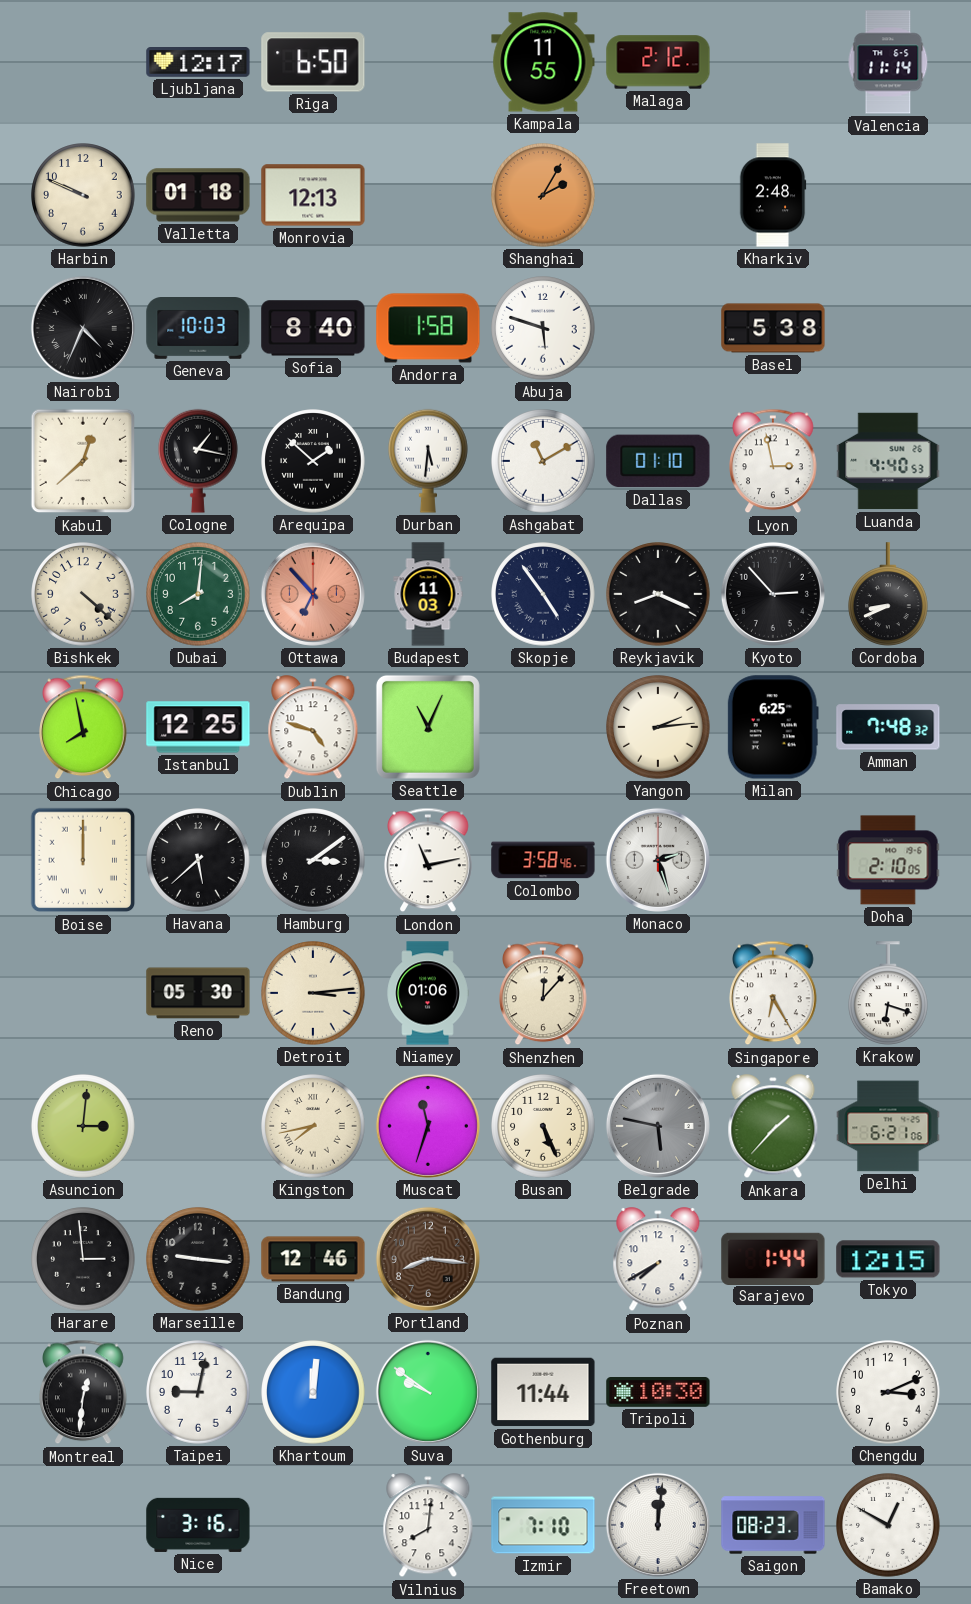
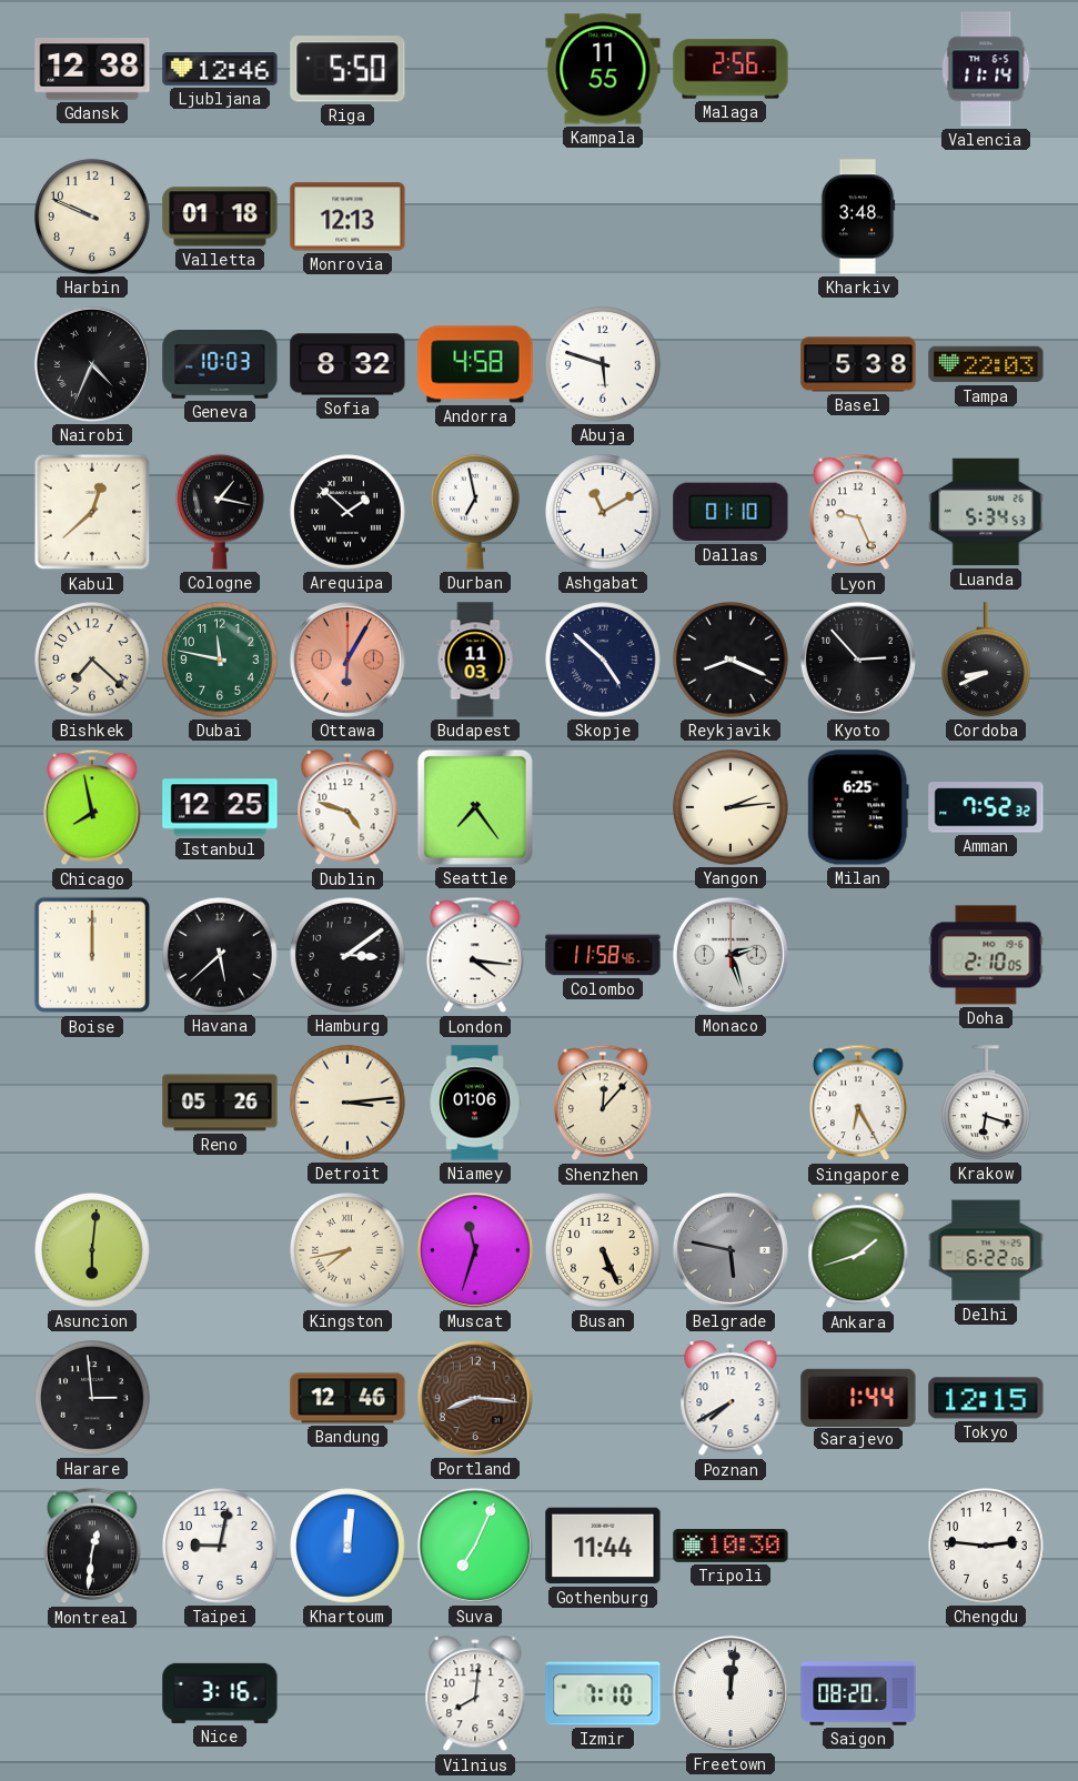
Gdansk: none -> 12:38
Ljubljana: 12:17 -> 12:46
Riga: 6:50 -> 5:50
Malaga: 2:12 -> 2:56
Shanghai: 2:05 -> none
Kharkiv: 2:48 -> 3:48
Sofia: 8:40 -> 8:32
Andorra: 1:58 -> 4:58
Tampa: none -> 22:03
Durban: 5:31 -> 6:58
Lyon: 2:58 -> 9:26
Luanda: 4:40 -> 5:34
Bishkek: 4:22 -> 7:22
Dubai: 8:01 -> 11:47
Ottawa: 6:53 -> 6:05
Skopje: 4:54 -> 4:52
Seattle: 11:04 -> 7:24
Amman: 7:48 -> 7:52
London: 11:13 -> 4:16
Colombo: 3:58 -> 11:58
Reno: 05:30 -> 05:26
Asuncion: 3:01 -> 6:01
Ankara: 1:37 -> 1:42
Delhi: 6:21 -> 6:22
Marseille: 9:16 -> none
Suva: 9:51 -> 7:04
Chengdu: 3:11 -> 2:46
Saigon: 08:23 -> 08:20
Bamako: 12:50 -> none
